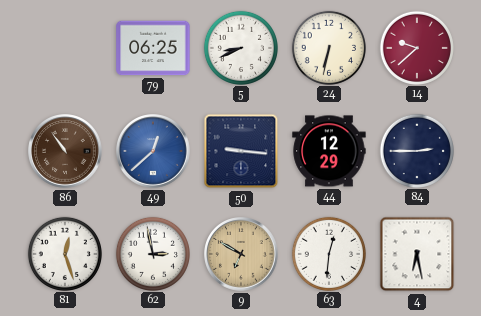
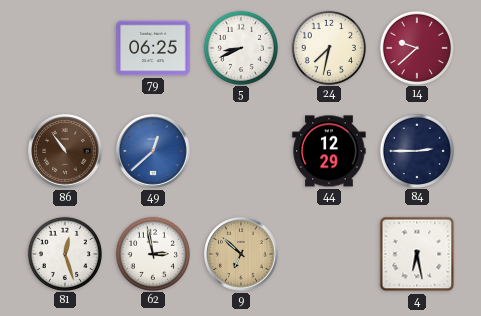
24: 6:32 -> 7:32
50: 9:16 -> none
9: 6:50 -> 6:52
63: 12:31 -> none
